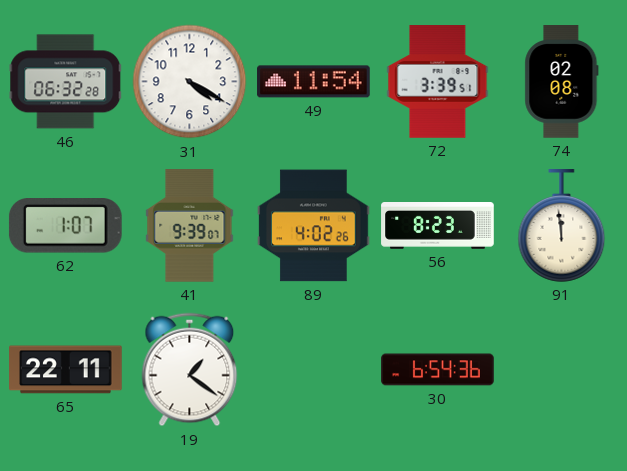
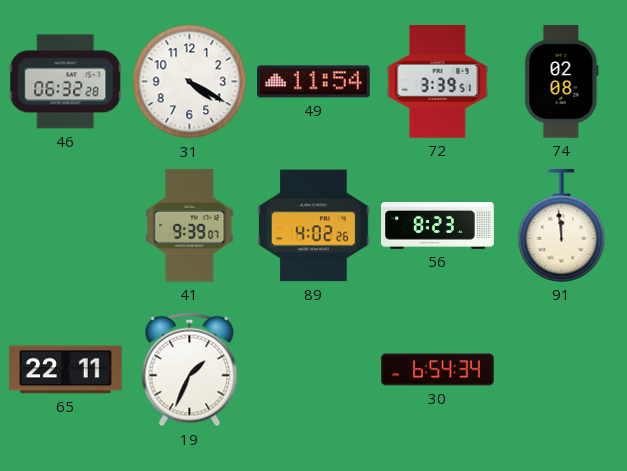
62: 1:07 -> none
19: 1:21 -> 1:34
30: 6:54:36 -> 6:54:34
